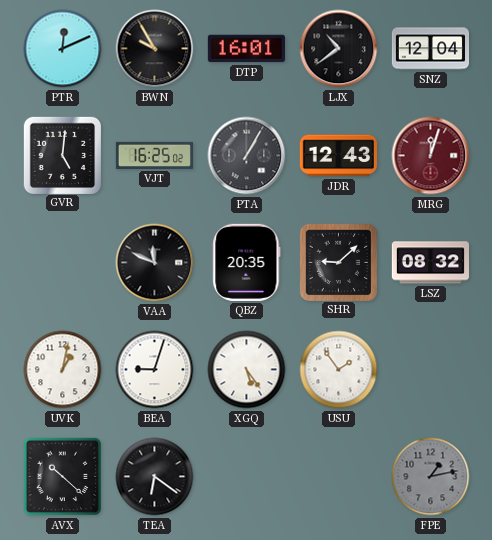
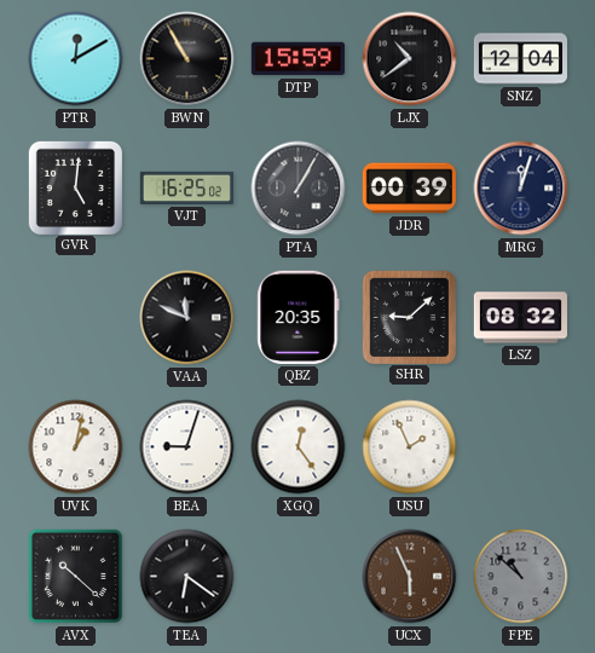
PTR: 12:11 -> 12:10
BWN: 9:55 -> 10:55
DTP: 16:01 -> 15:59
JDR: 12:43 -> 00:39
MRG dial: burgundy -> navy
XGQ: 5:24 -> 12:24
USU: 1:54 -> 1:56
UCX: none -> 5:56
FPE: 1:13 -> 10:52
